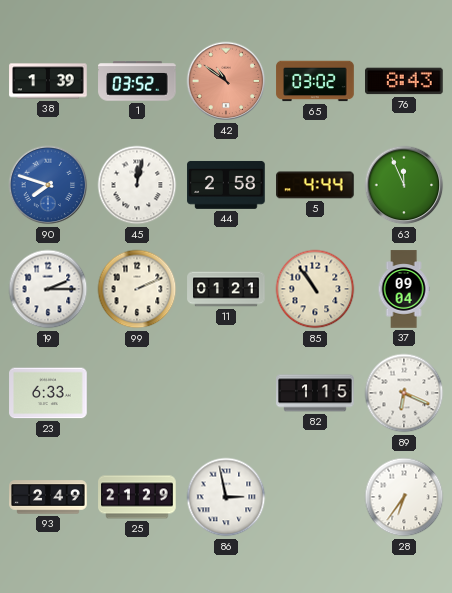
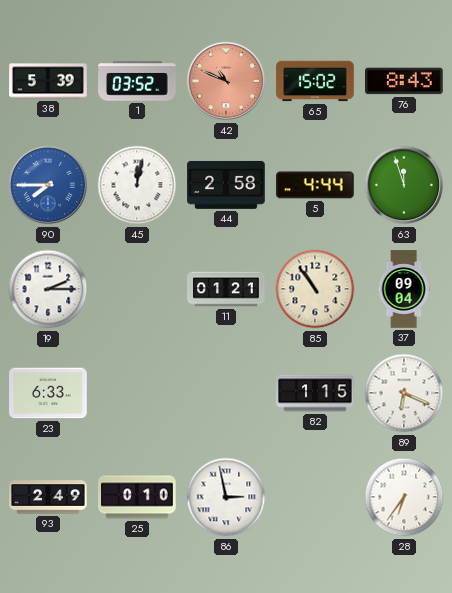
38: 1:39 -> 5:39
42: 10:51 -> 10:49
65: 03:02 -> 15:02
90: 7:48 -> 7:45
63: 11:56 -> 11:57
99: 2:11 -> none
25: 21:29 -> 0:10
